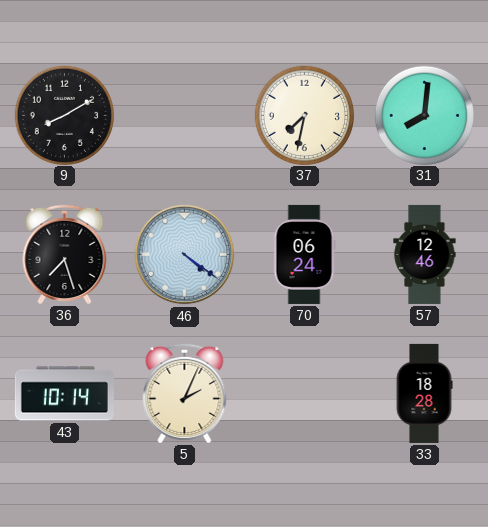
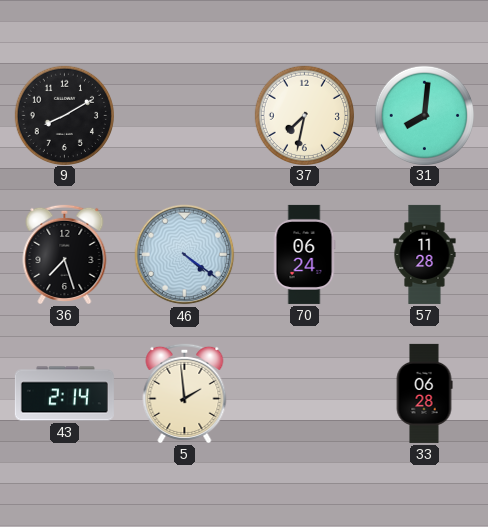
57: 12:46 -> 11:28
43: 10:14 -> 2:14
5: 2:04 -> 1:59
33: 18:28 -> 06:28
